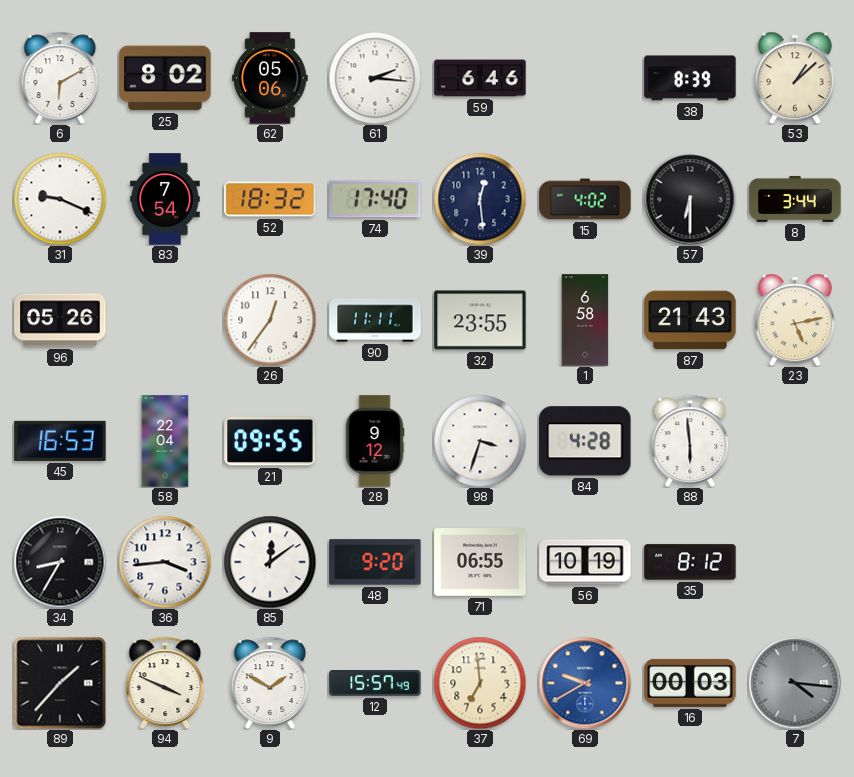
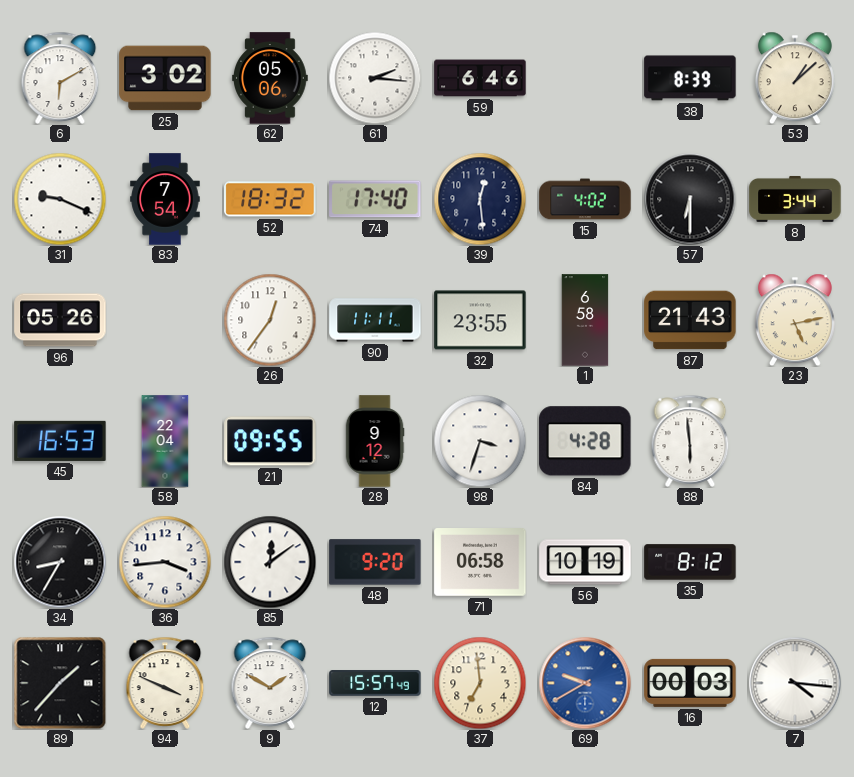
25: 8:02 -> 3:02
71: 06:55 -> 06:58
7 dial: grey -> white
